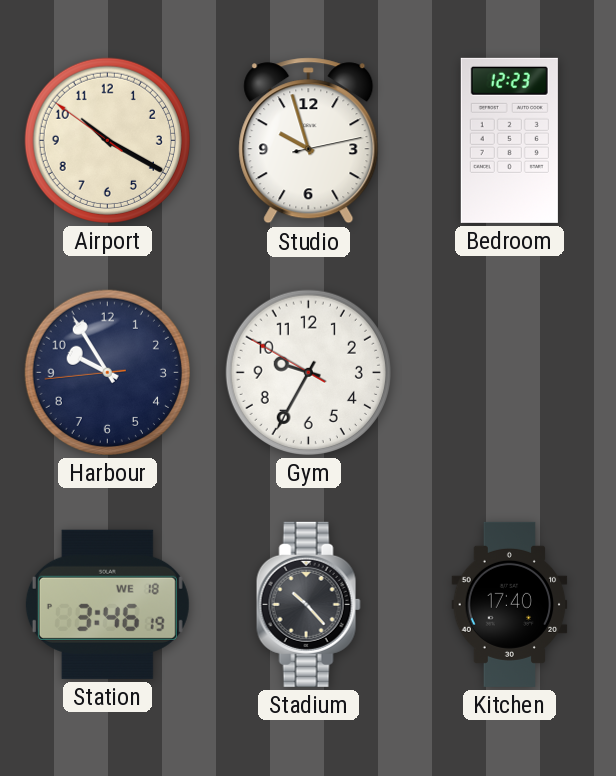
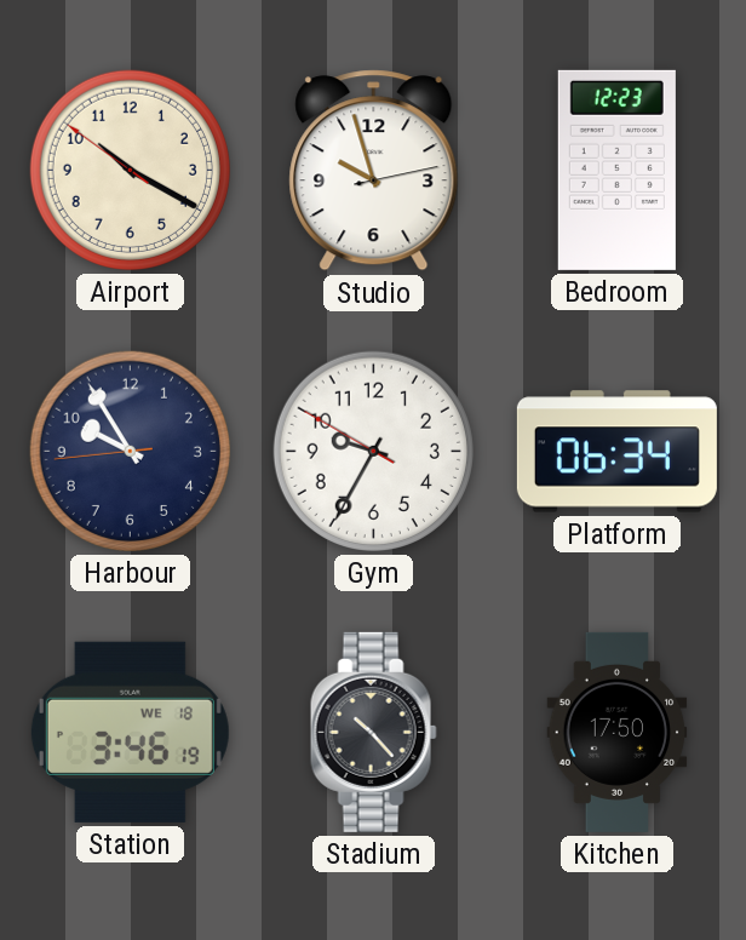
Platform: none -> 06:34
Kitchen: 17:40 -> 17:50
